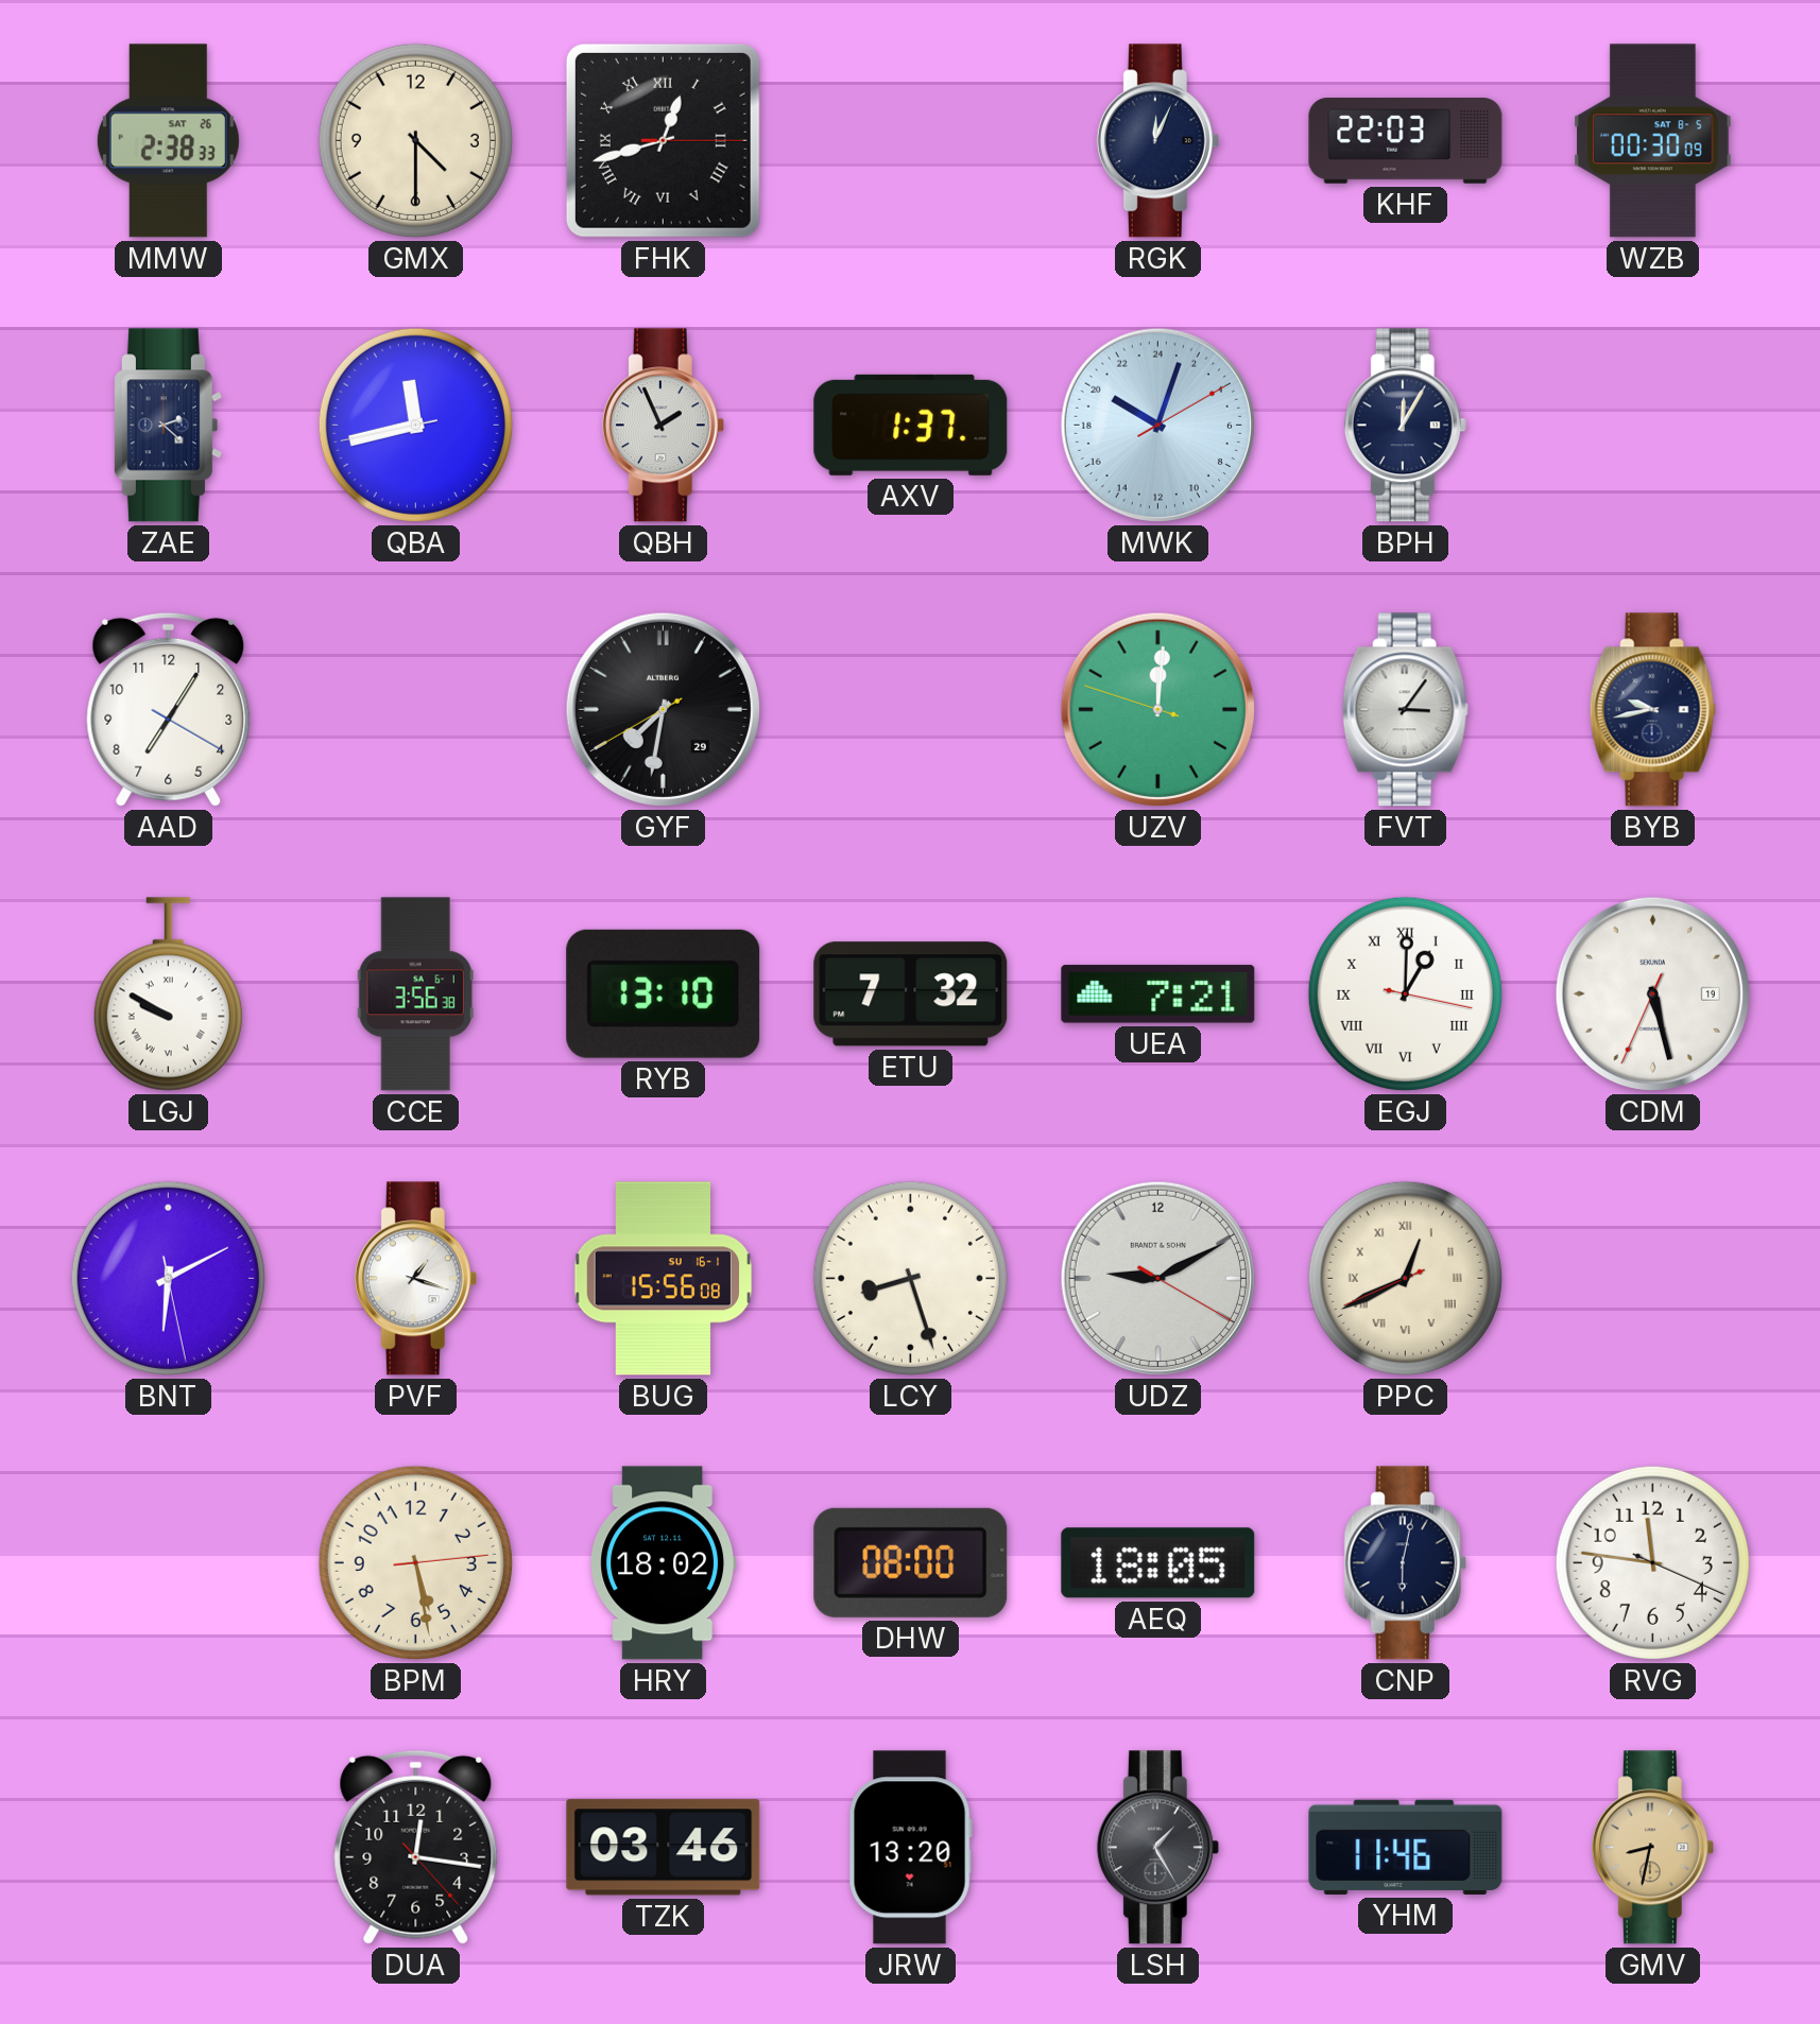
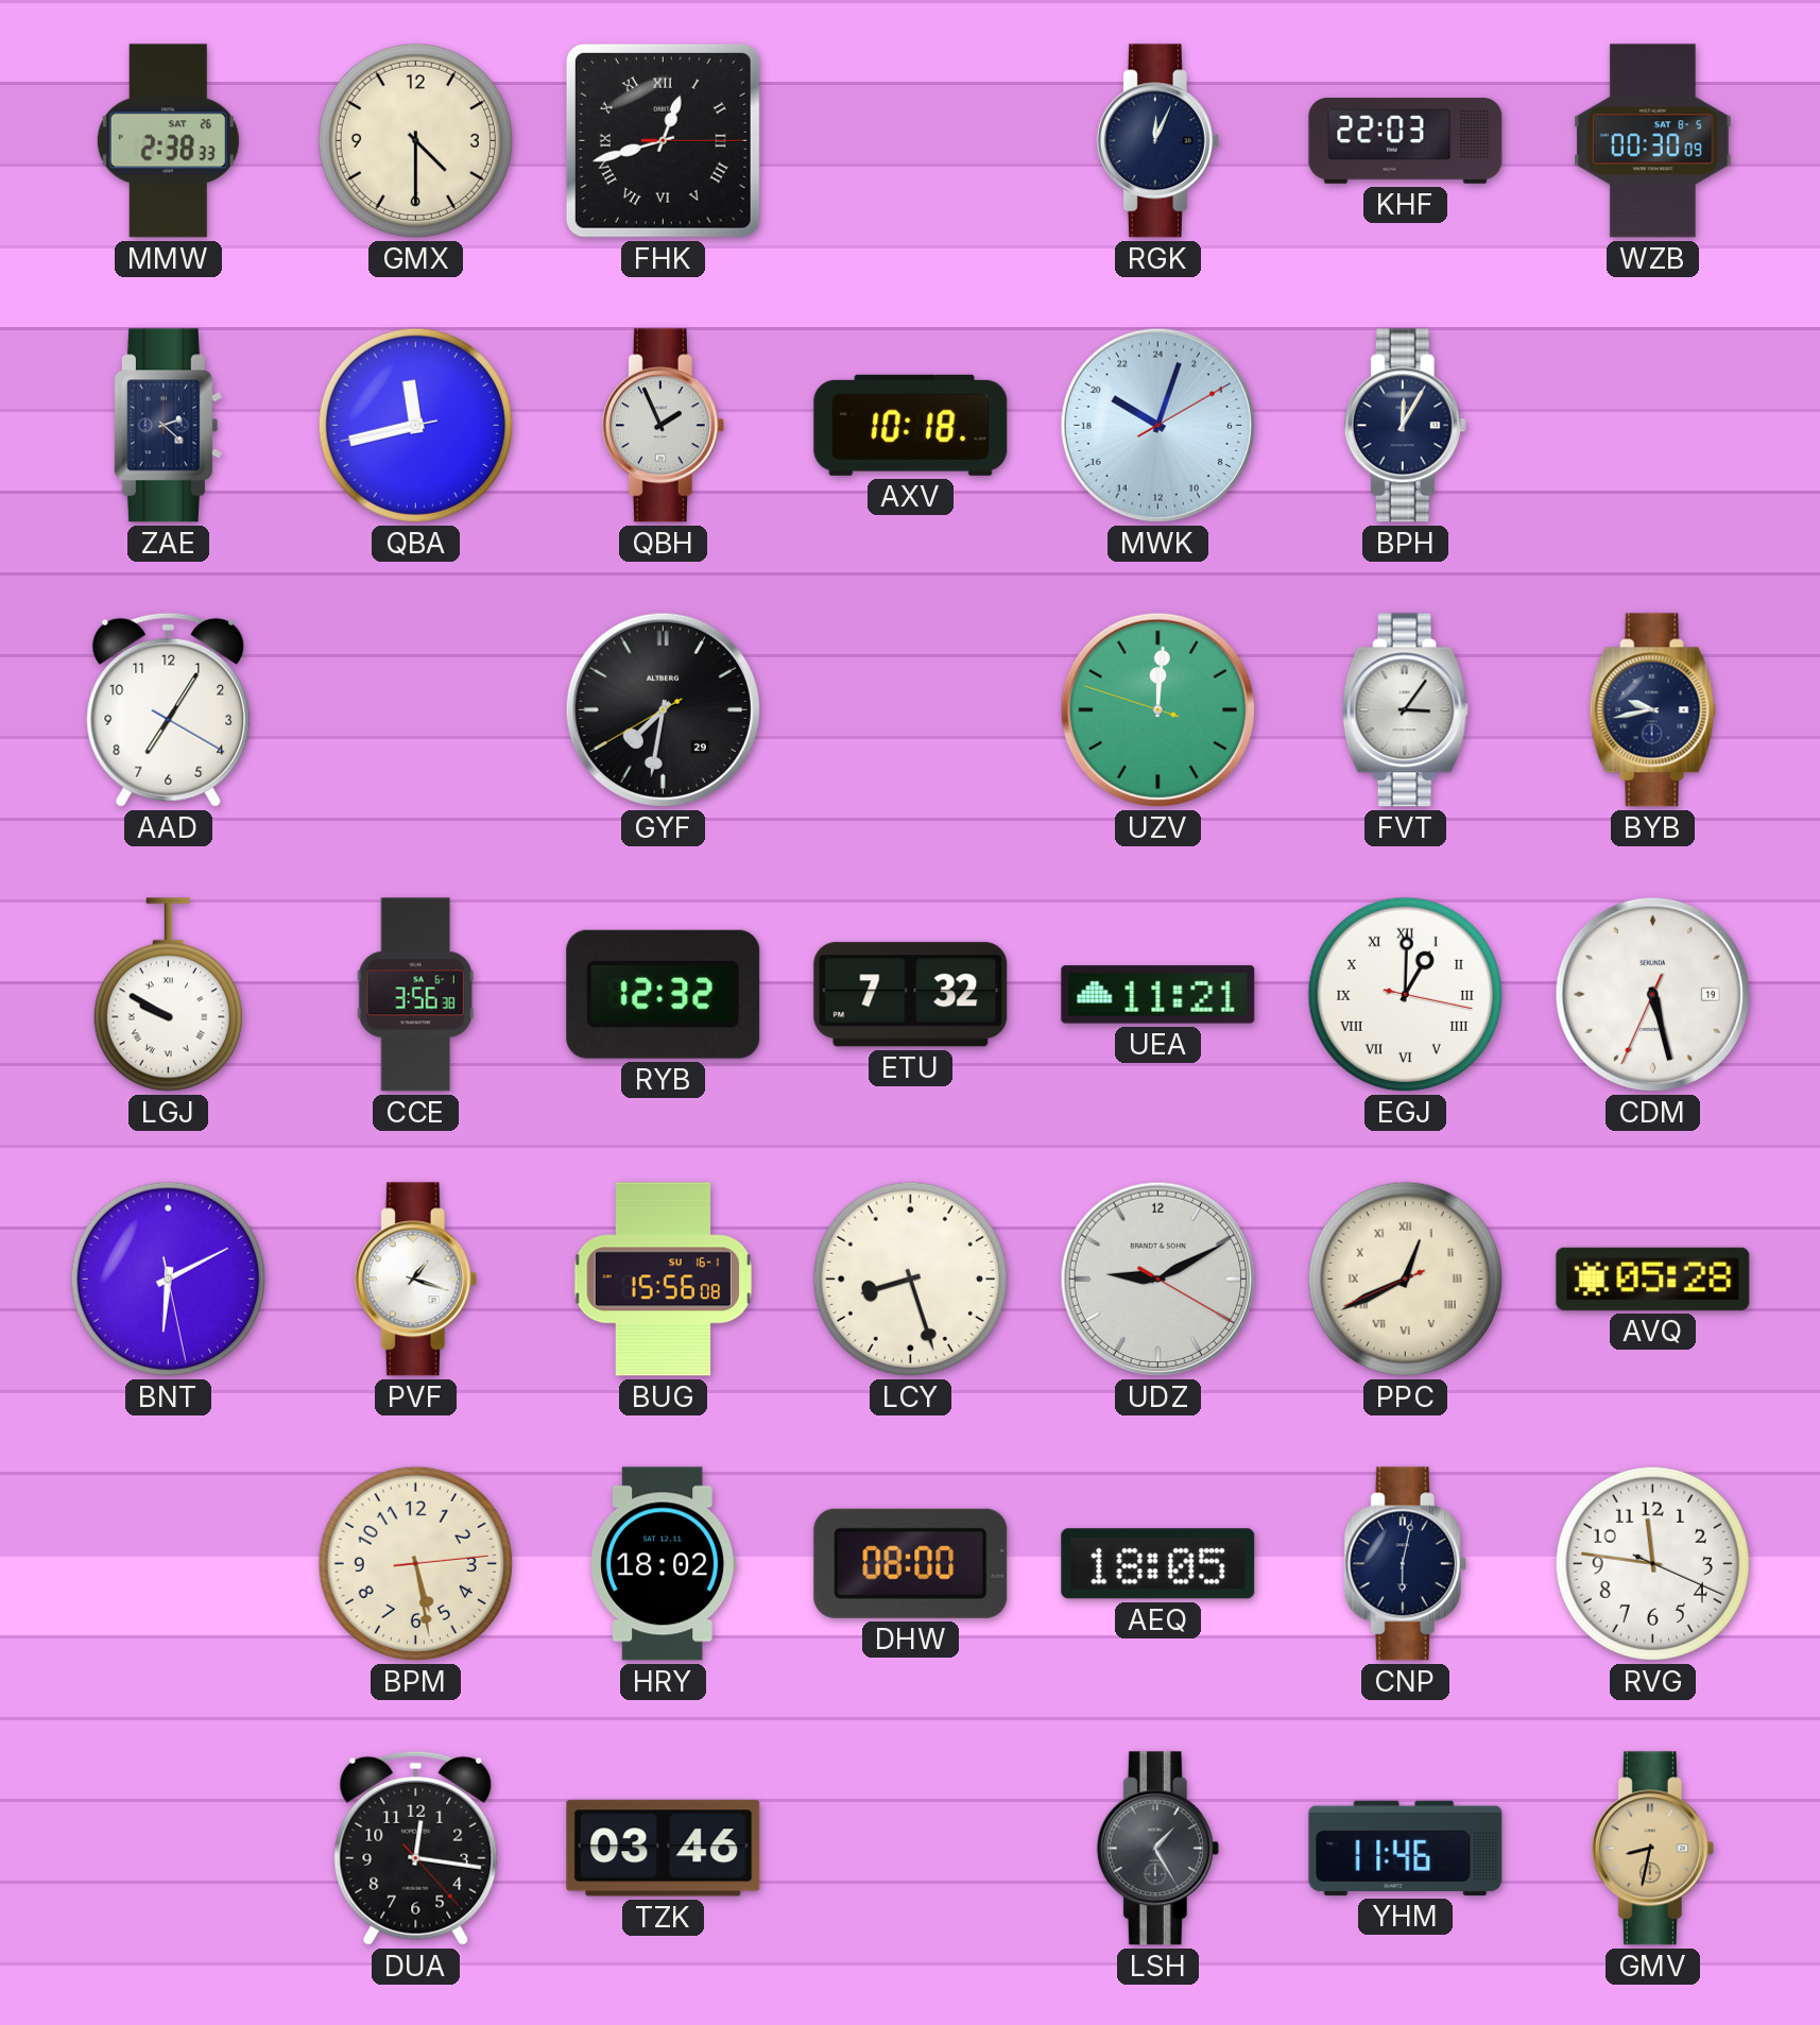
AXV: 1:37 -> 10:18
RYB: 13:10 -> 12:32
UEA: 7:21 -> 11:21
AVQ: none -> 05:28
JRW: 13:20 -> none
